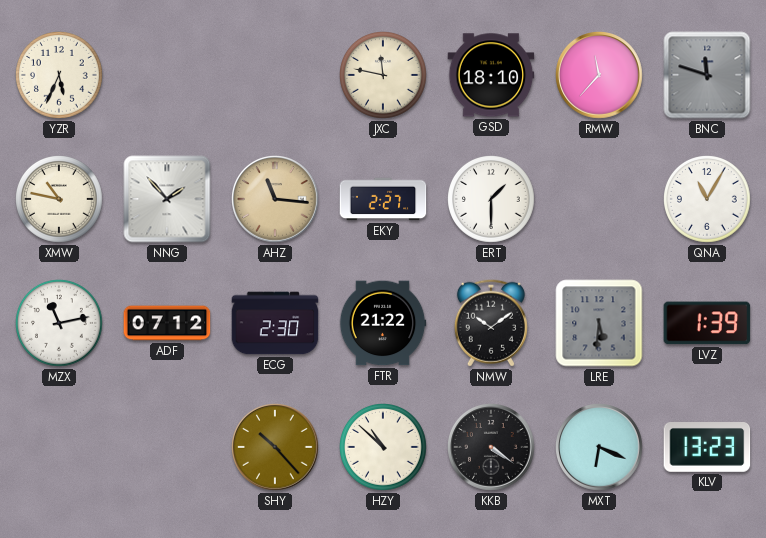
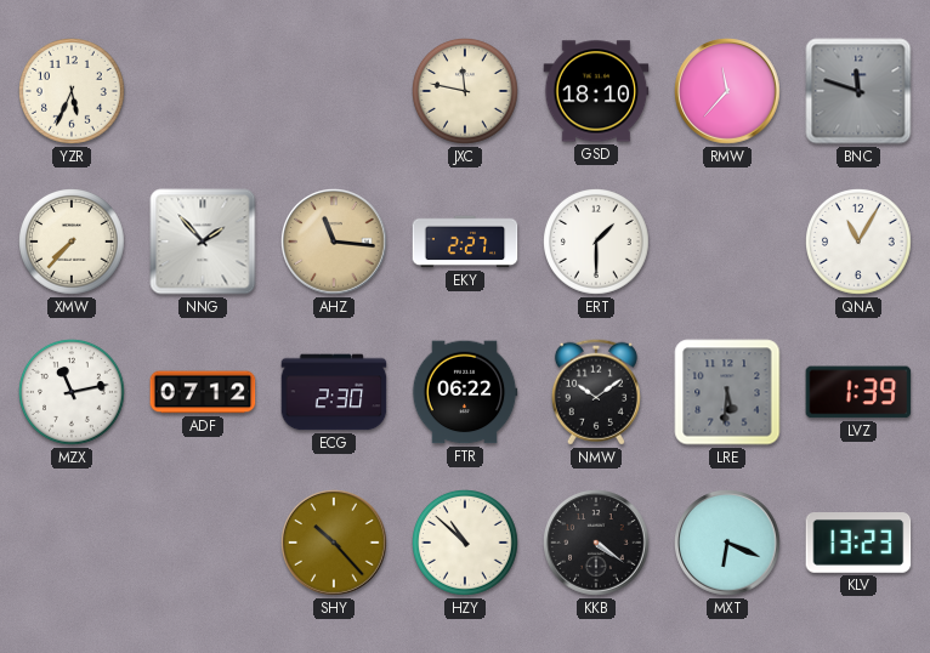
XMW: 10:47 -> 7:37
FTR: 21:22 -> 06:22
